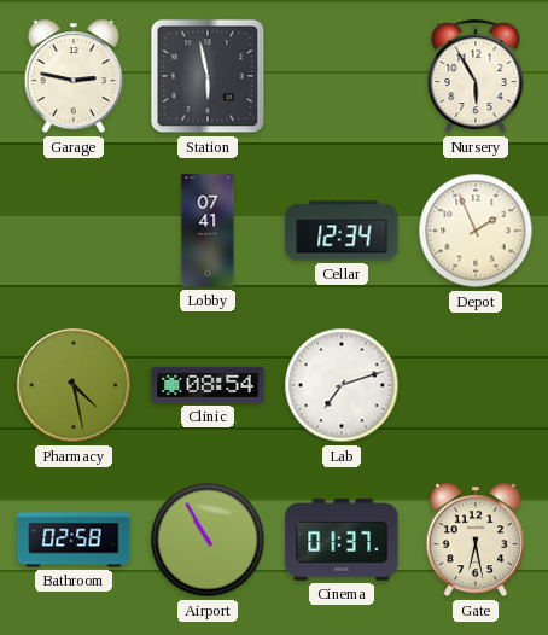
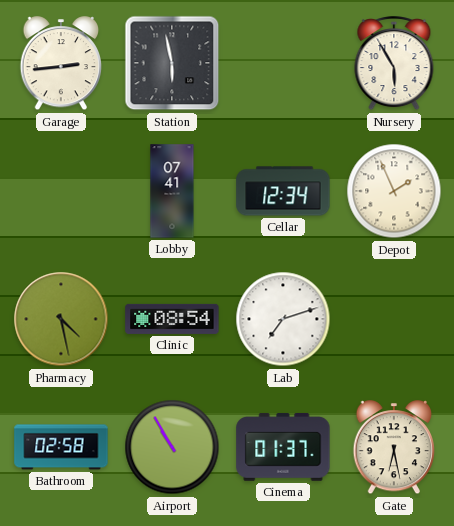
Garage: 2:47 -> 2:44
